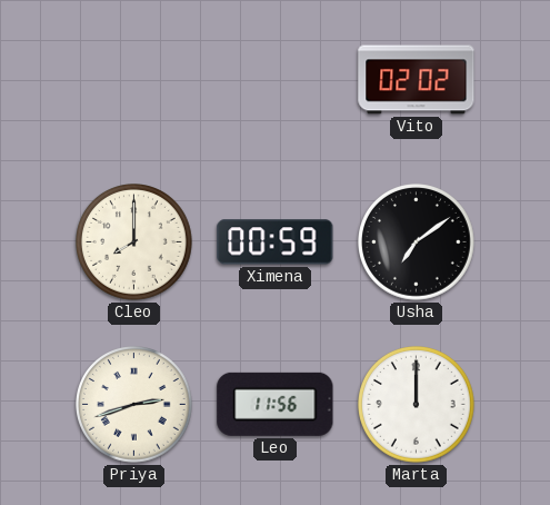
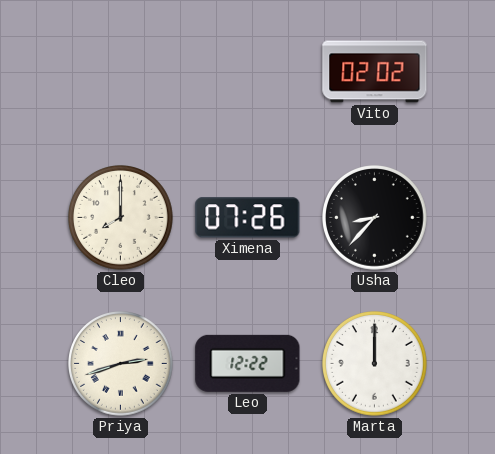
Ximena: 00:59 -> 07:26
Usha: 7:09 -> 8:37
Leo: 11:56 -> 12:22
